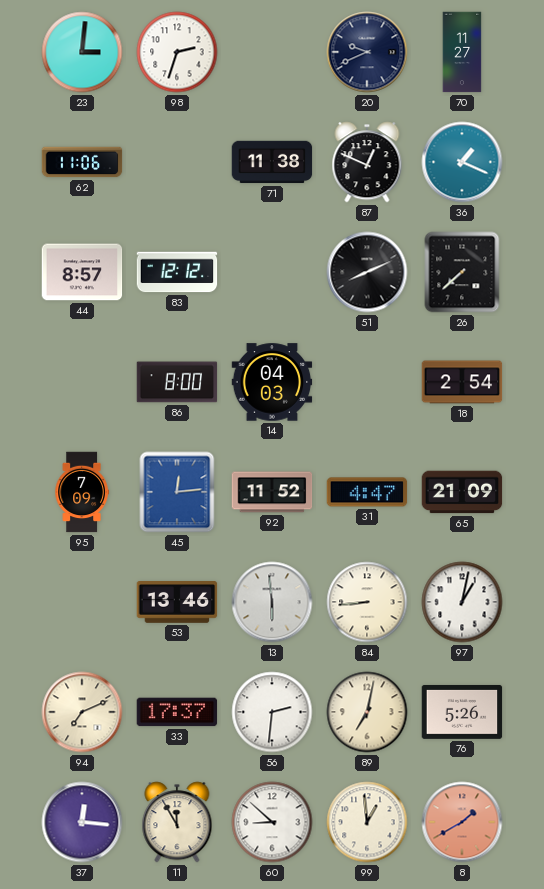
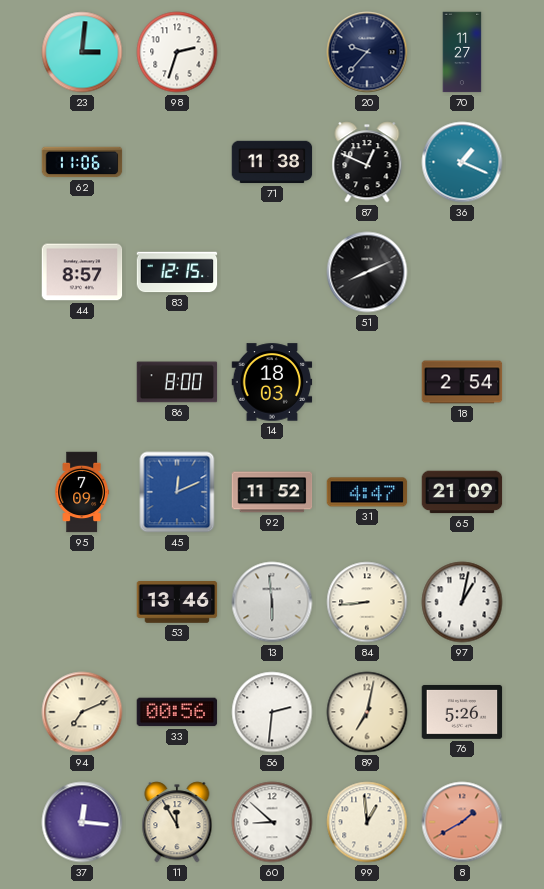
20: 9:41 -> 9:37
83: 12:12 -> 12:15
26: 7:38 -> none
14: 04:03 -> 18:03
45: 12:14 -> 12:11
33: 17:37 -> 00:56
